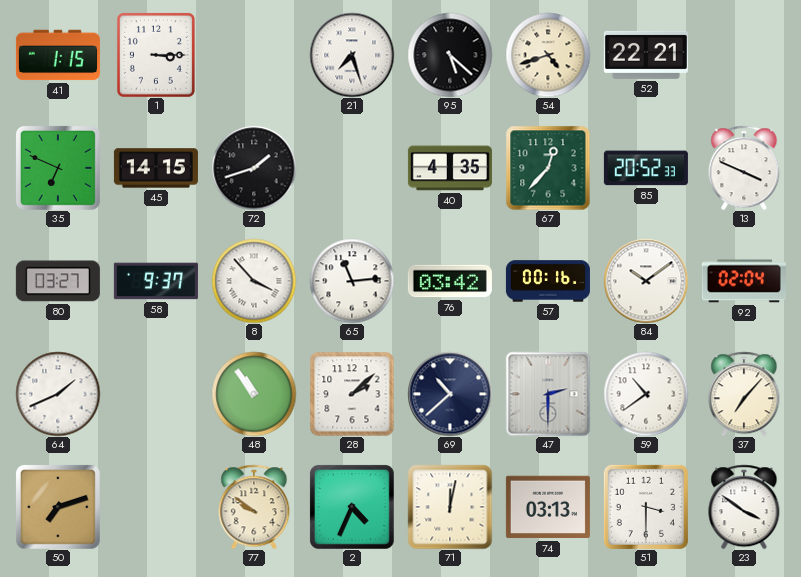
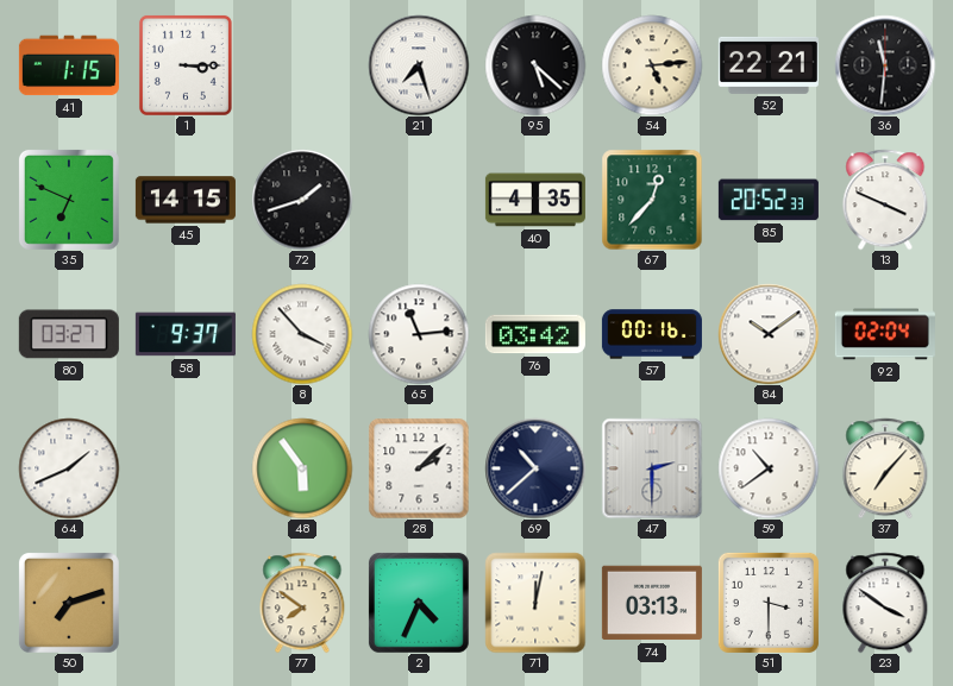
54: 4:42 -> 5:14
36: none -> 11:31
48: 10:54 -> 5:54
77: 9:51 -> 7:51
